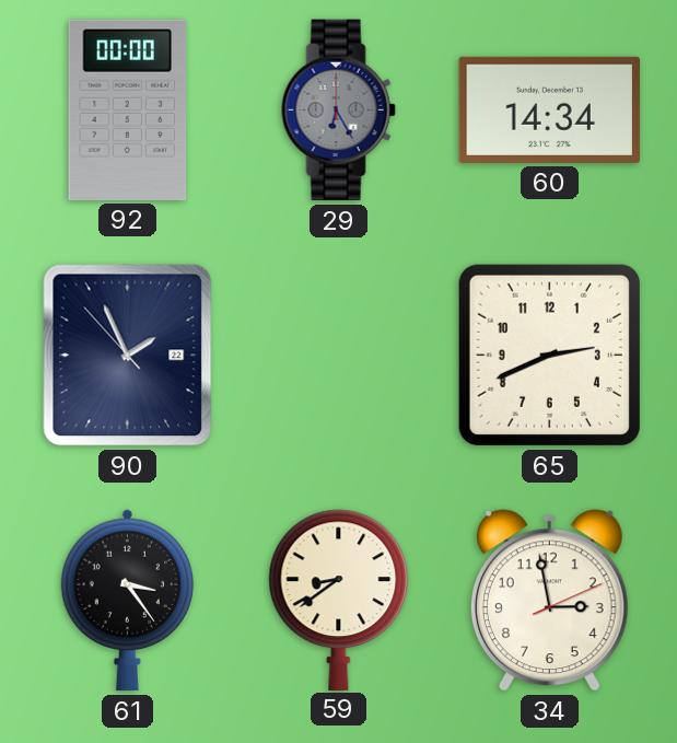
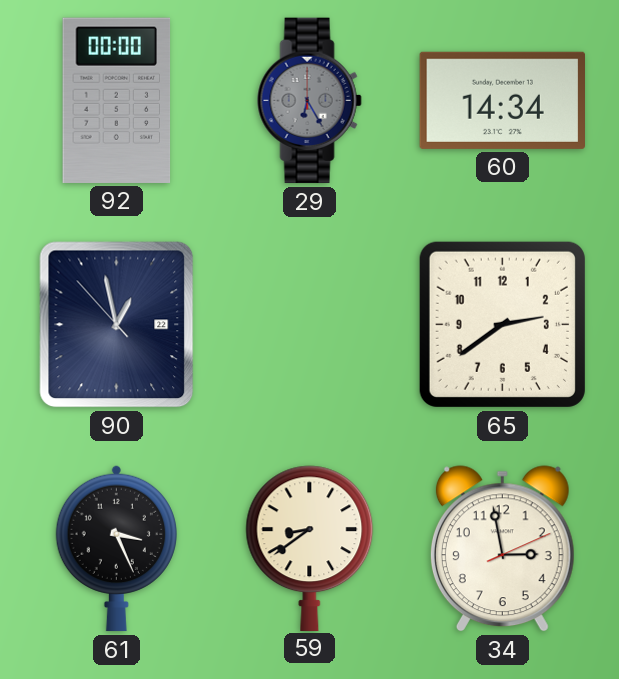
90: 1:55 -> 12:57
65: 2:41 -> 2:39
61: 3:24 -> 3:26
